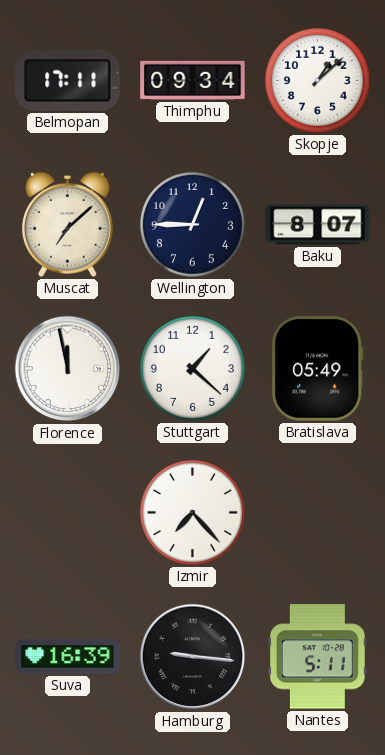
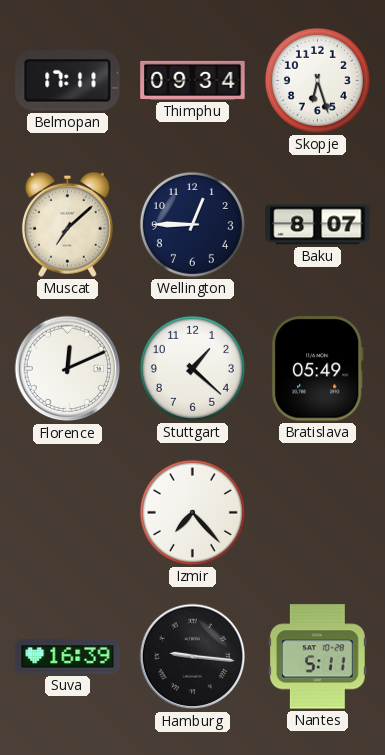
Skopje: 1:08 -> 6:27
Florence: 11:58 -> 12:11
